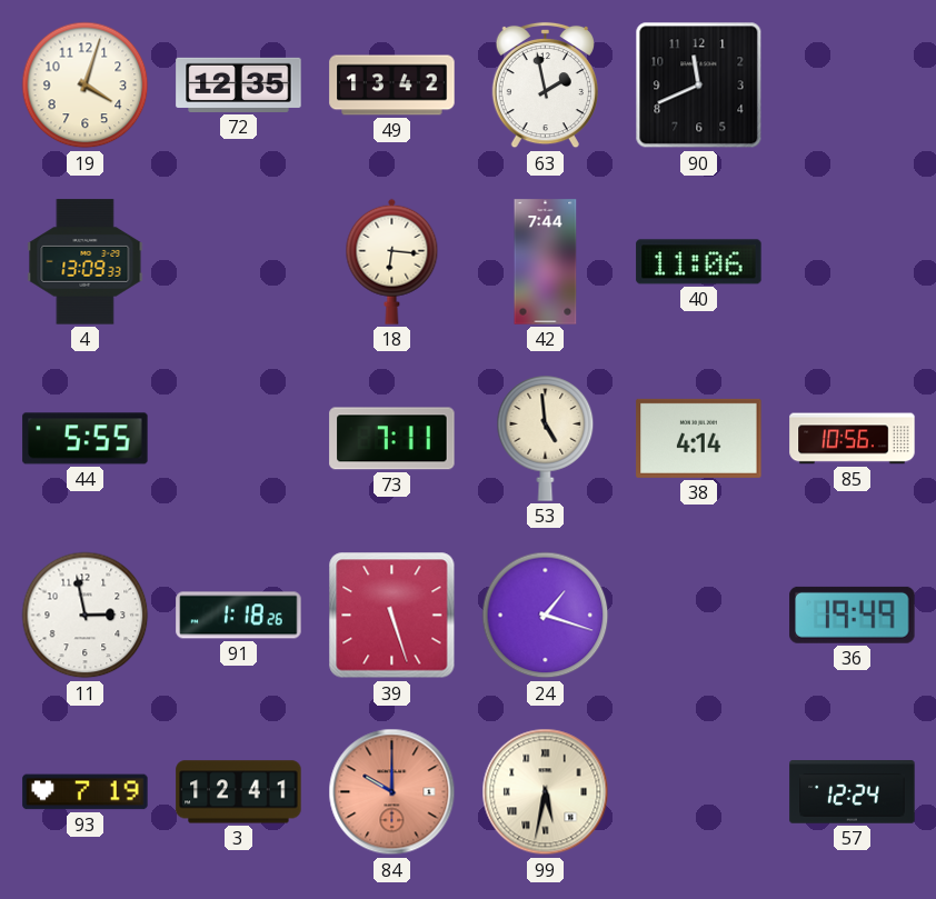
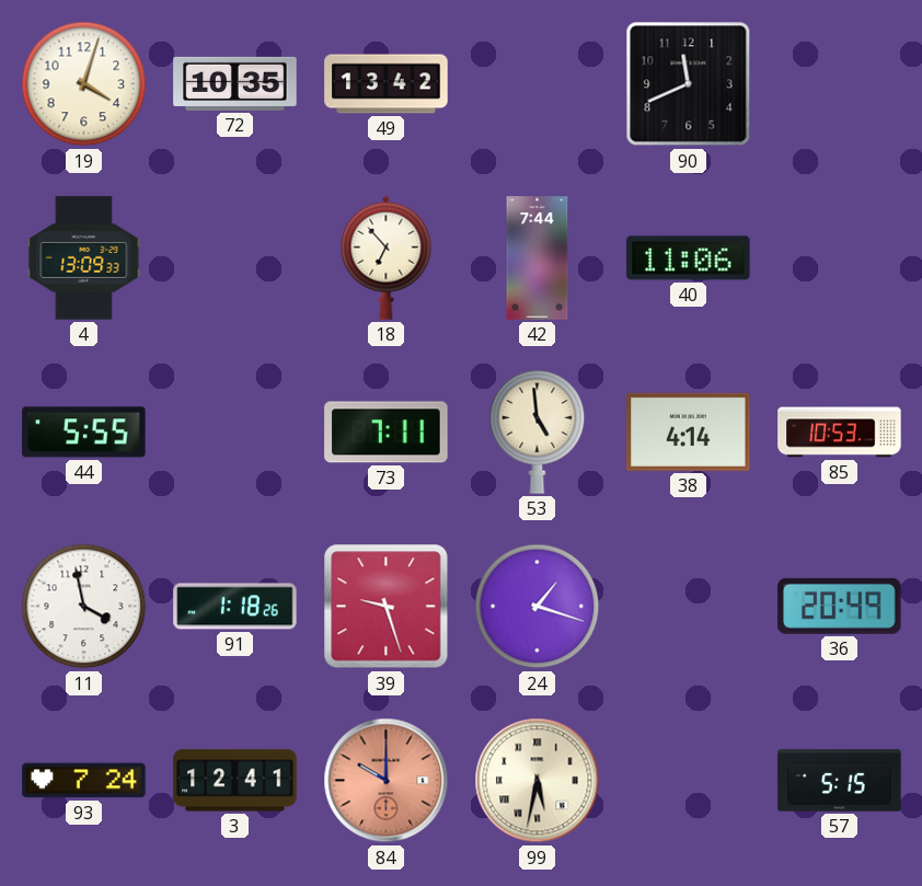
72: 12:35 -> 10:35
63: 1:58 -> none
18: 6:16 -> 6:53
85: 10:56 -> 10:53
11: 2:58 -> 3:58
39: 5:27 -> 9:27
36: 19:49 -> 20:49
93: 7:19 -> 7:24
57: 12:24 -> 5:15
